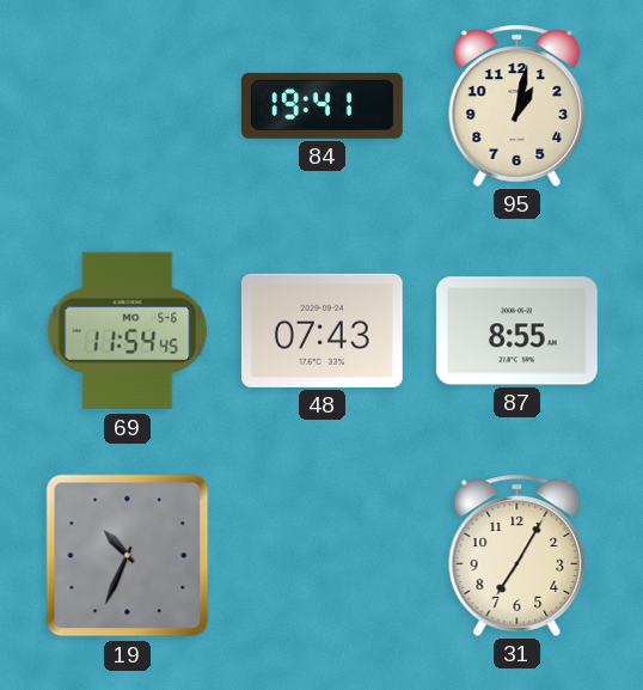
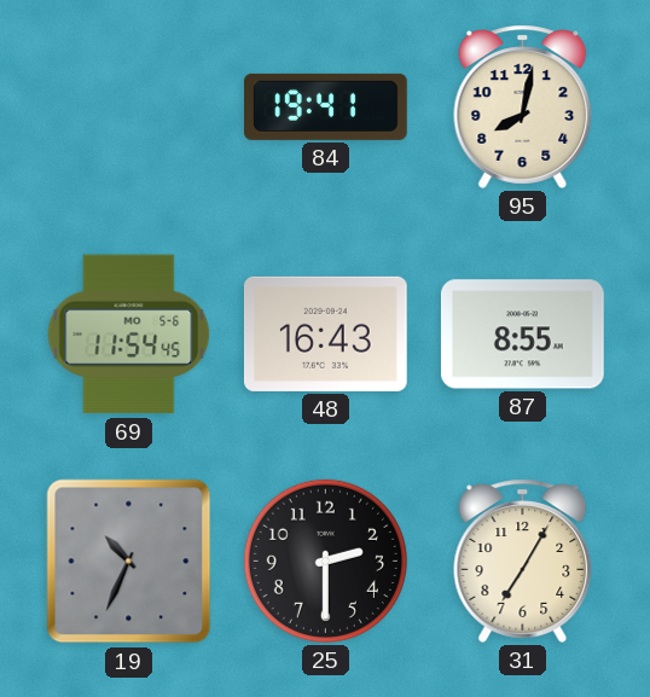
95: 1:02 -> 8:02
48: 07:43 -> 16:43
25: none -> 2:30
